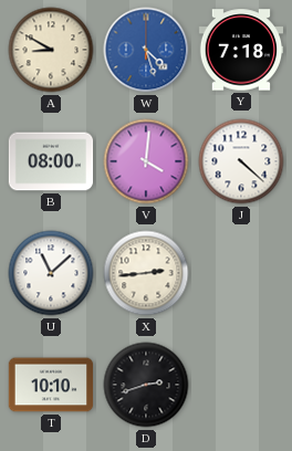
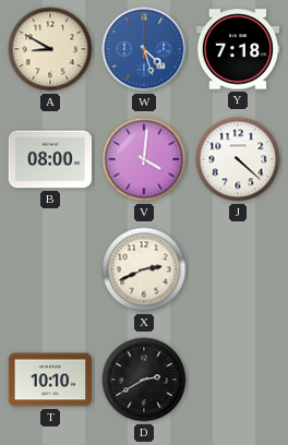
U: 11:08 -> none
X: 2:44 -> 2:41
D: 2:42 -> 2:40
